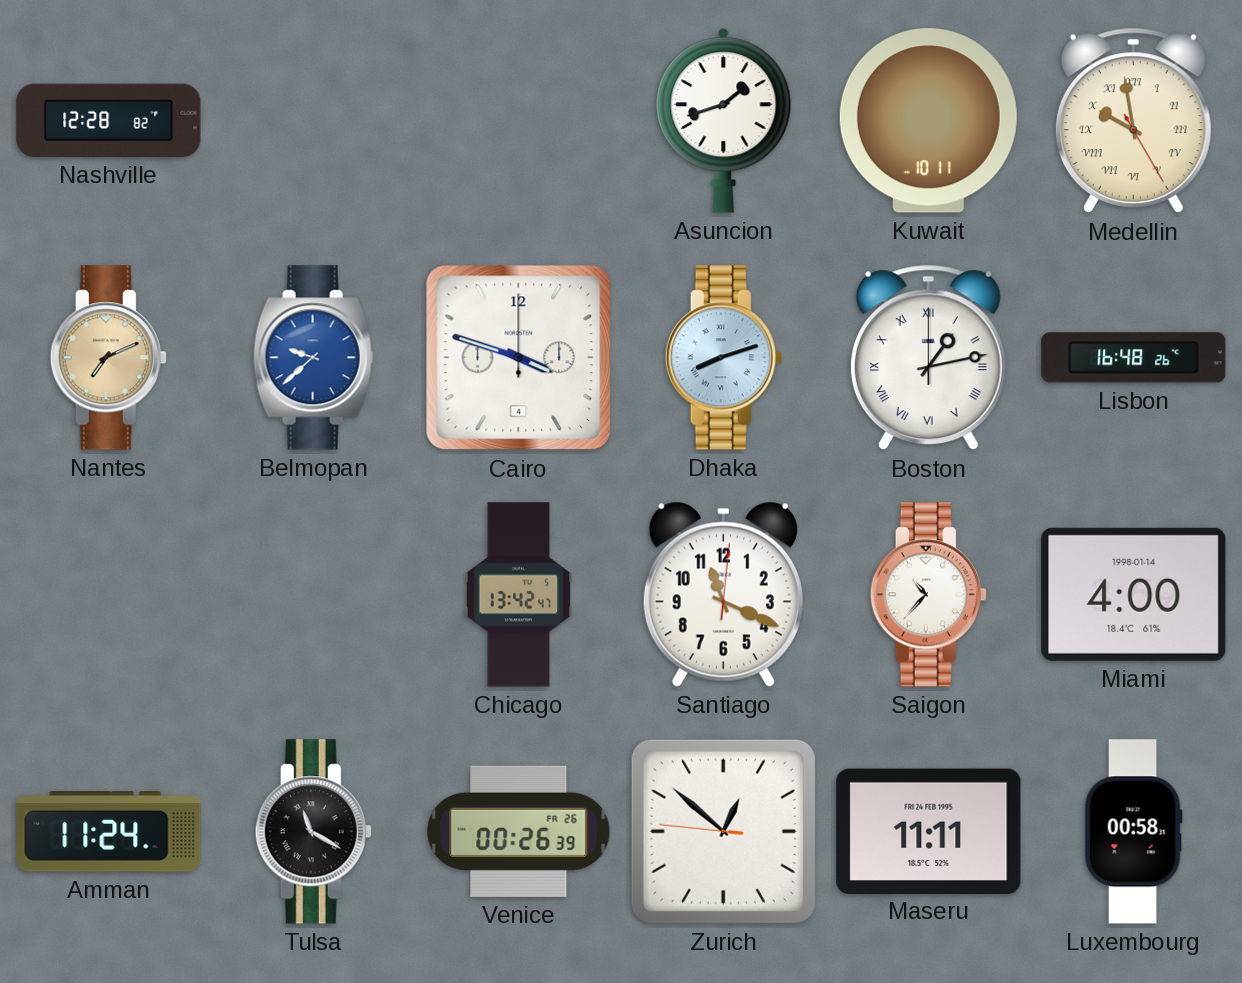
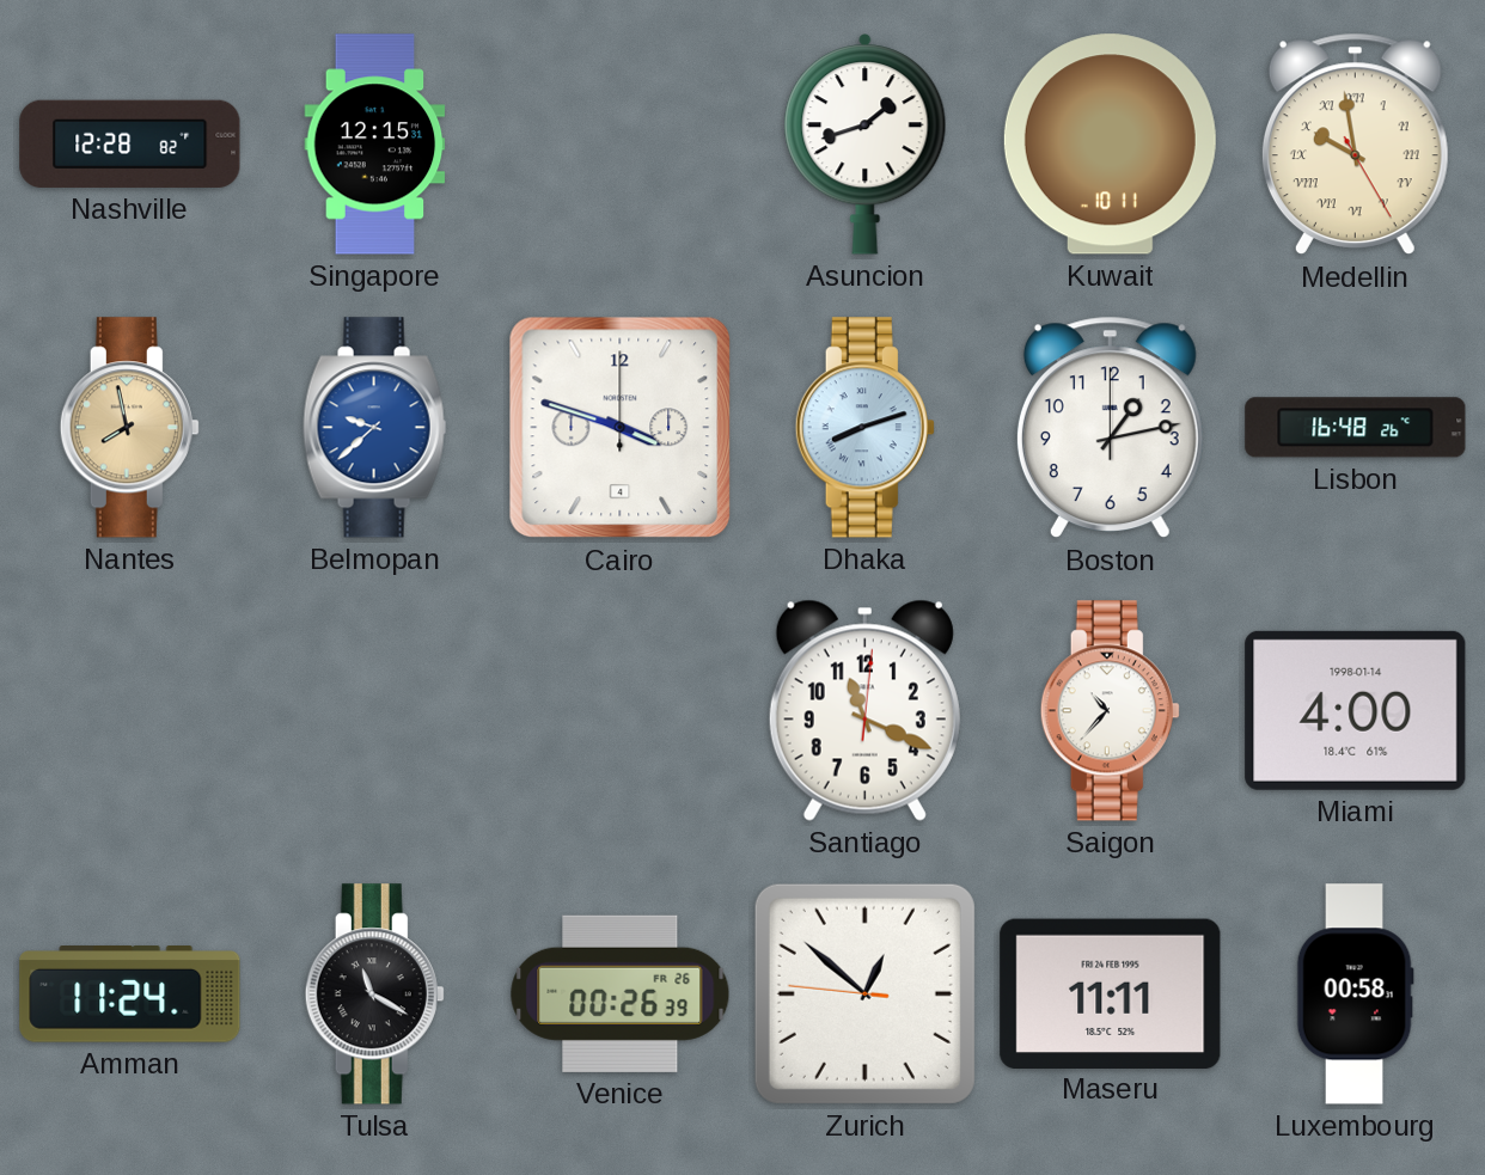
Singapore: none -> 12:15
Nantes: 7:11 -> 7:58
Boston numerals: Roman -> Arabic
Chicago: 13:42 -> none
